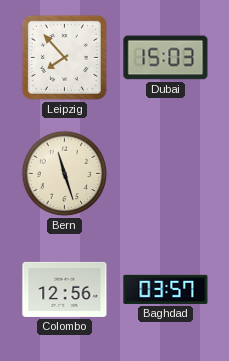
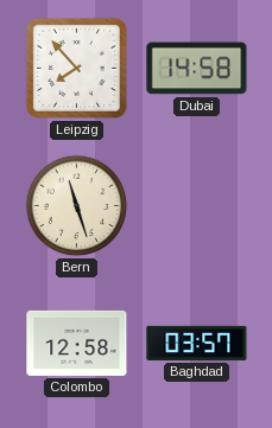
Dubai: 15:03 -> 14:58
Colombo: 12:56 -> 12:58
